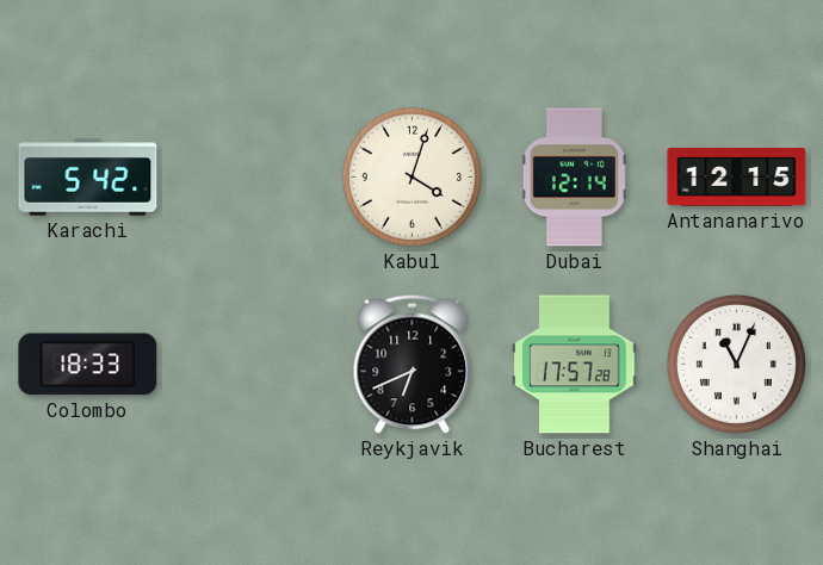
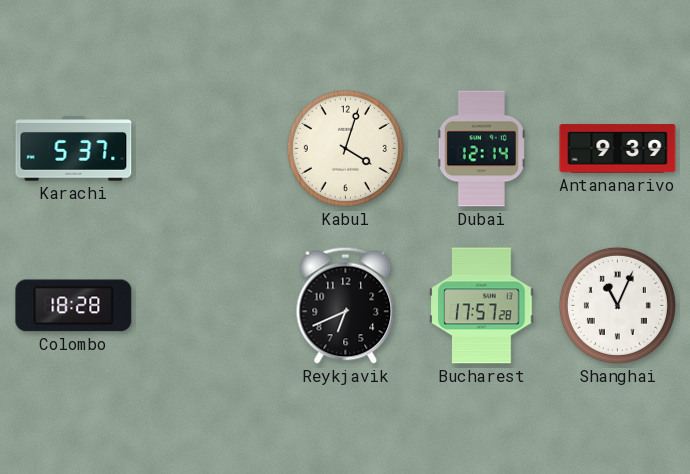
Karachi: 5:42 -> 5:37
Antananarivo: 12:15 -> 9:39
Colombo: 18:33 -> 18:28
